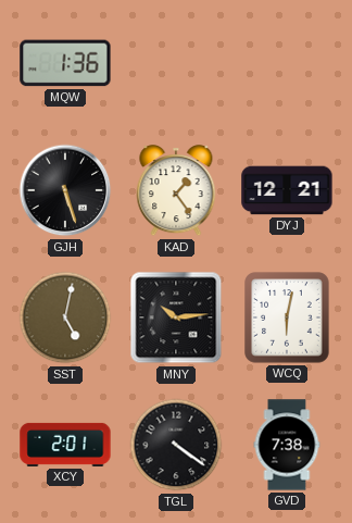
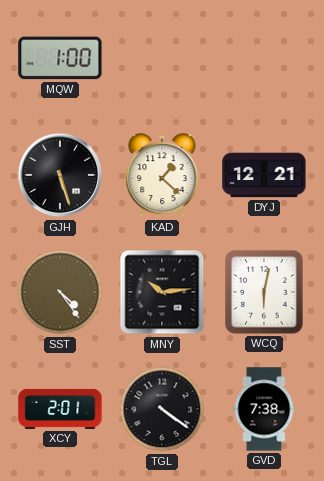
MQW: 1:36 -> 1:00
KAD: 1:24 -> 1:22
SST: 5:02 -> 4:24
